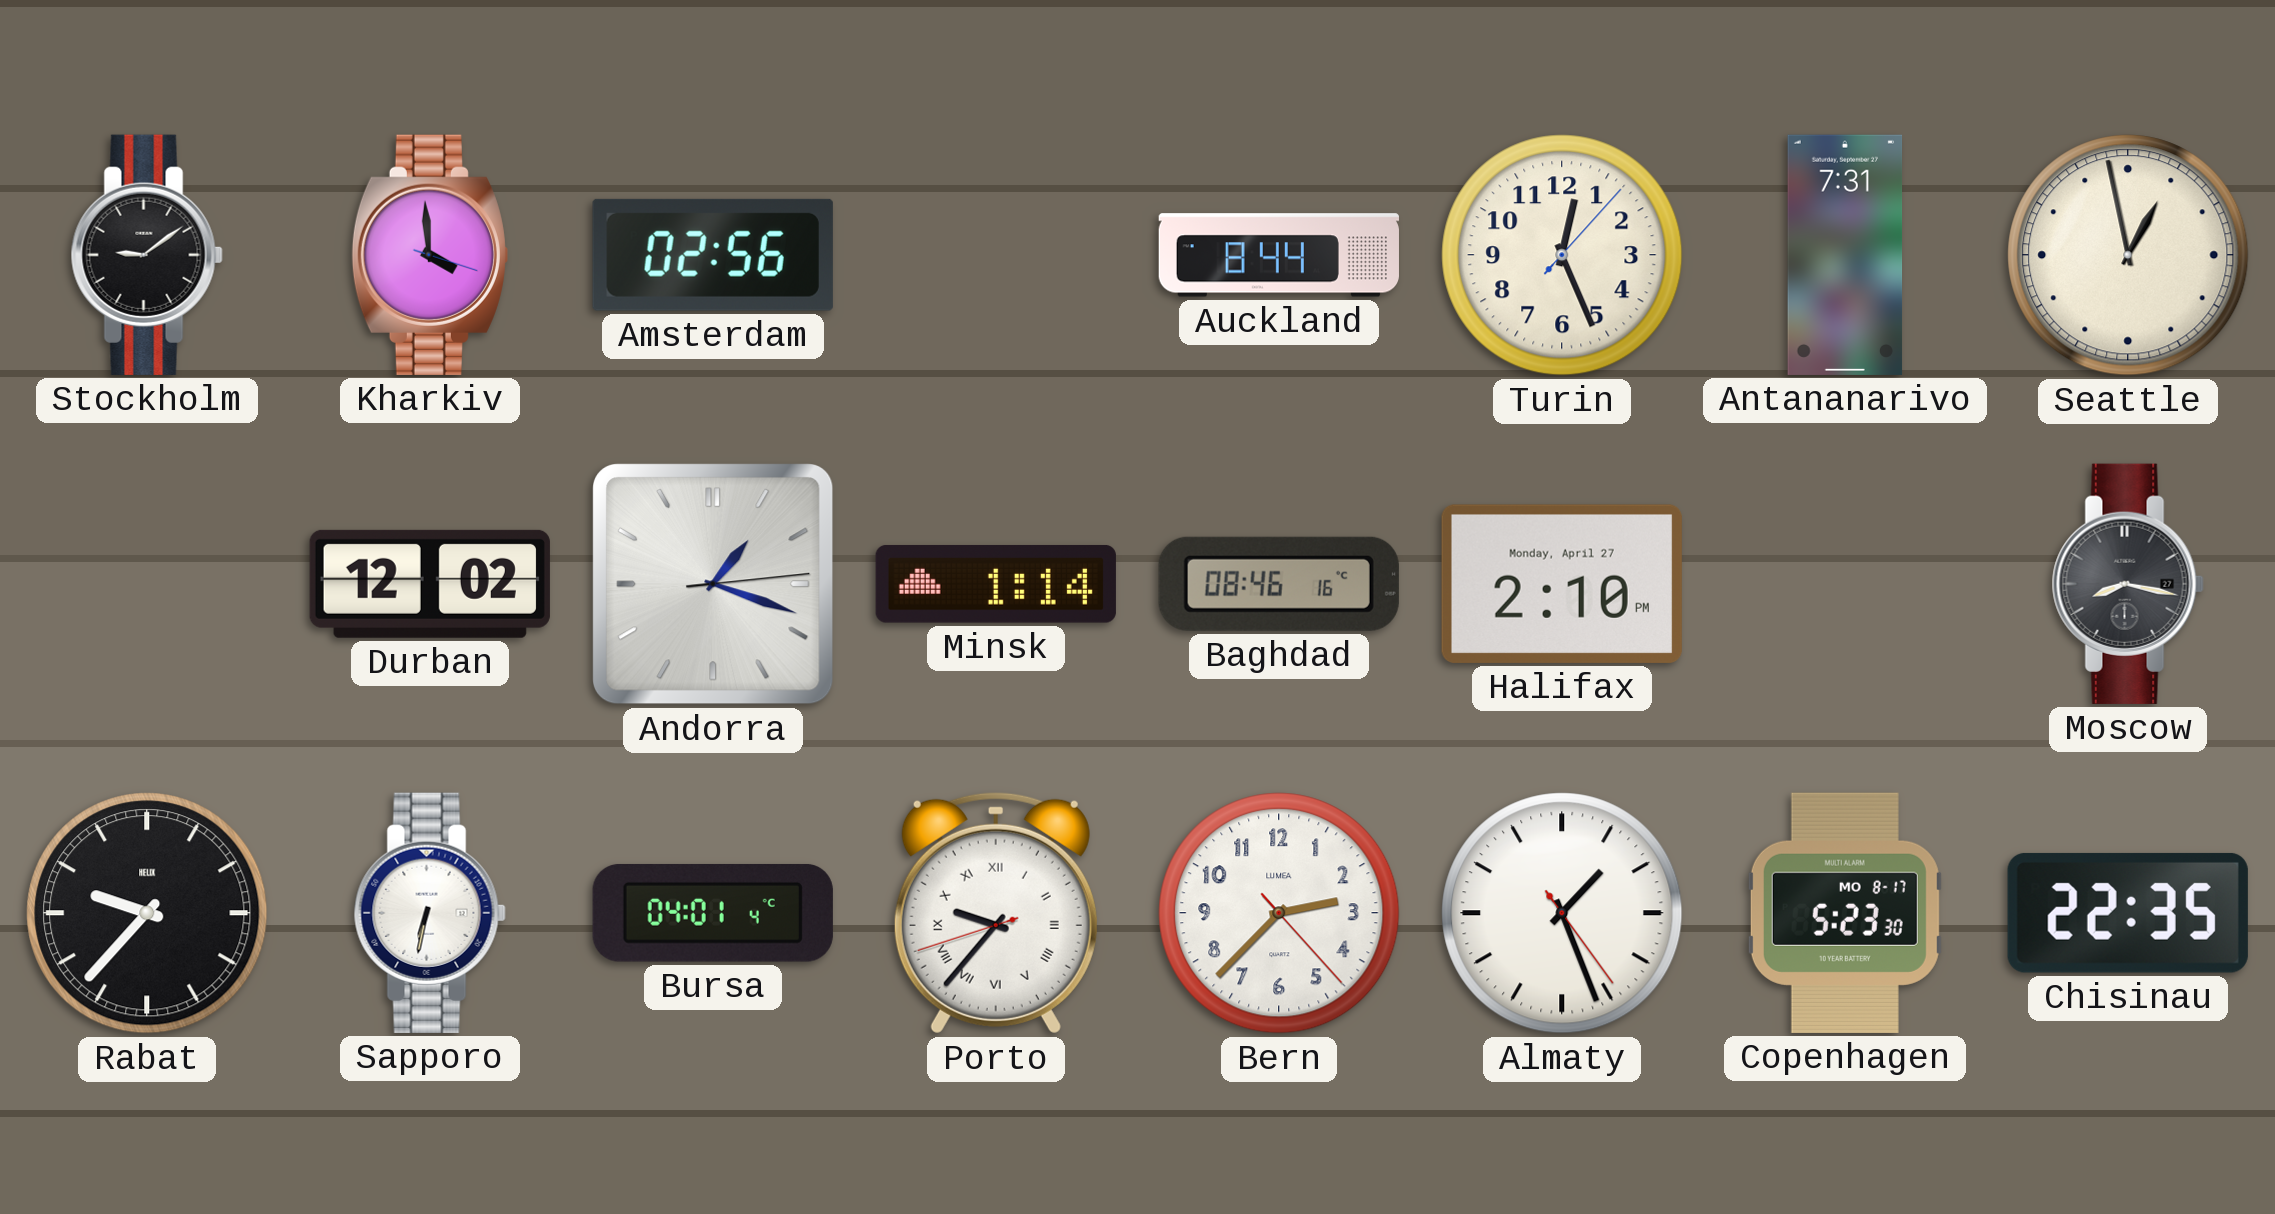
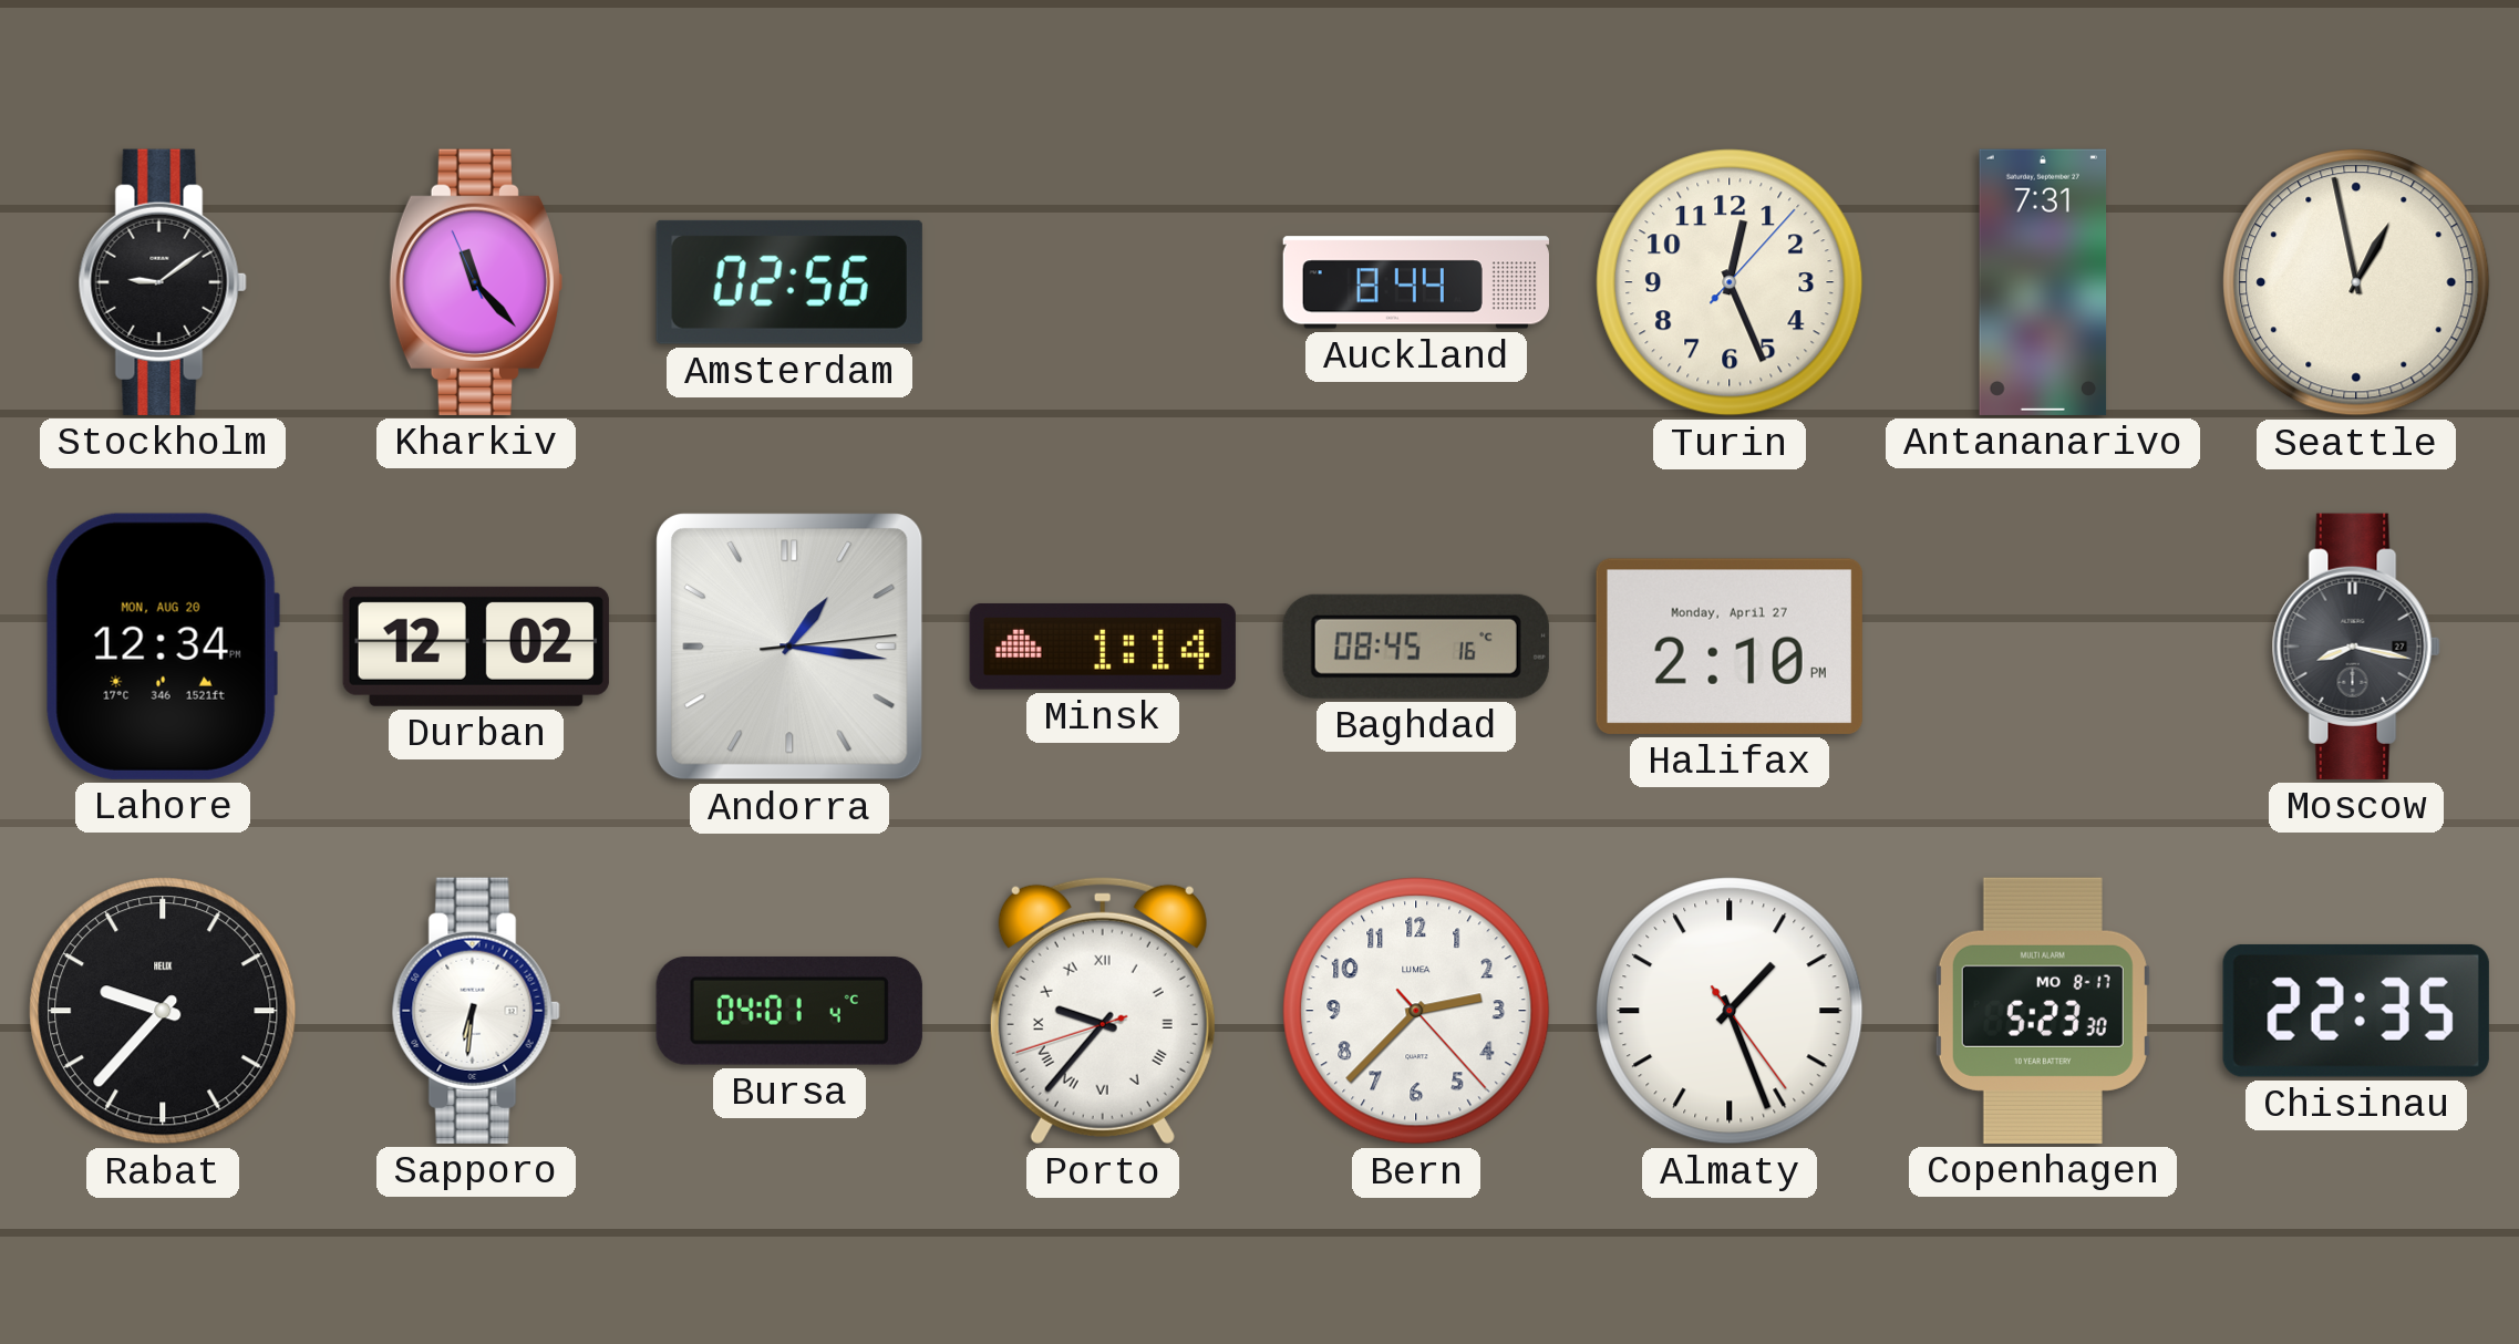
Kharkiv: 3:59 -> 11:22
Lahore: none -> 12:34
Andorra: 1:18 -> 1:16
Baghdad: 08:46 -> 08:45
Sapporo: 6:32 -> 6:31
